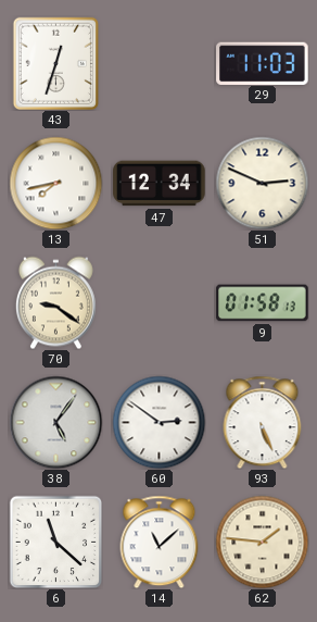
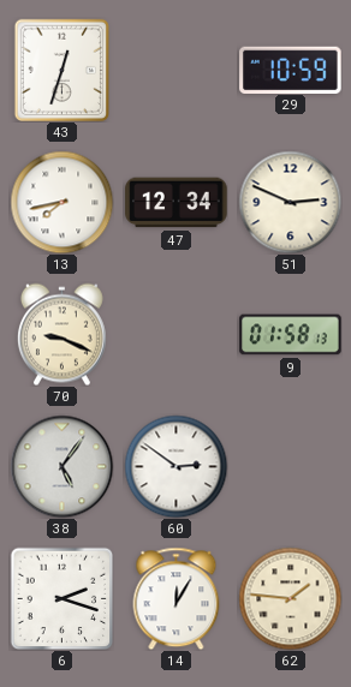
29: 11:03 -> 10:59
70: 9:21 -> 9:19
93: 5:26 -> none
6: 11:22 -> 2:18
14: 11:08 -> 12:05
